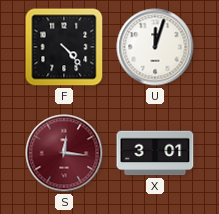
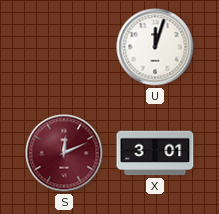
F: 4:23 -> none
S: 12:16 -> 12:11
